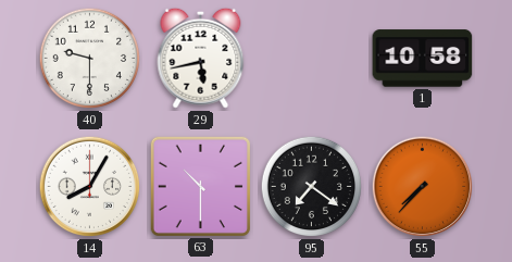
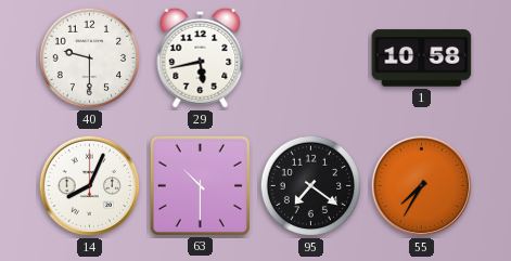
14: 8:05 -> 8:04
55: 7:37 -> 7:35
